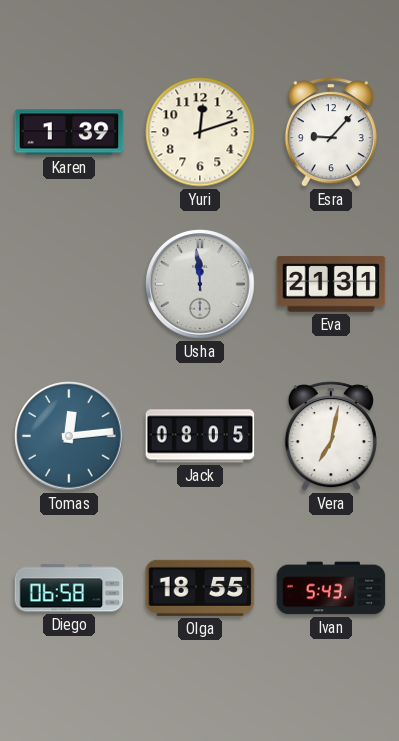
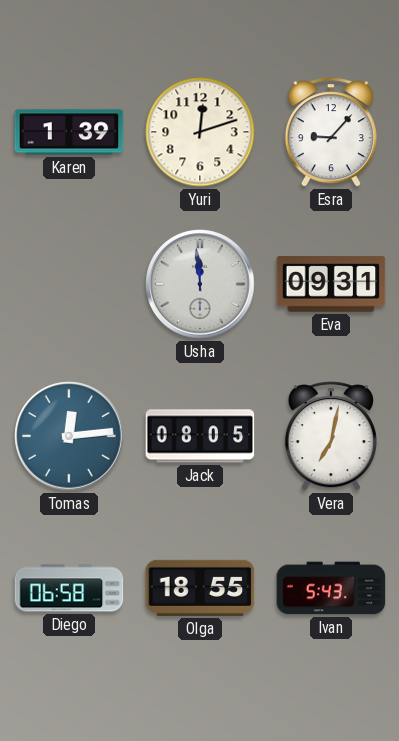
Eva: 21:31 -> 09:31
